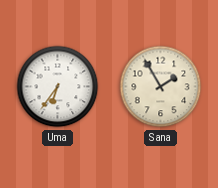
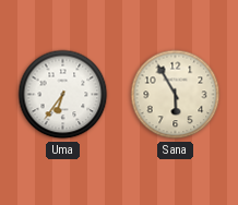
Sana: 1:55 -> 5:55
